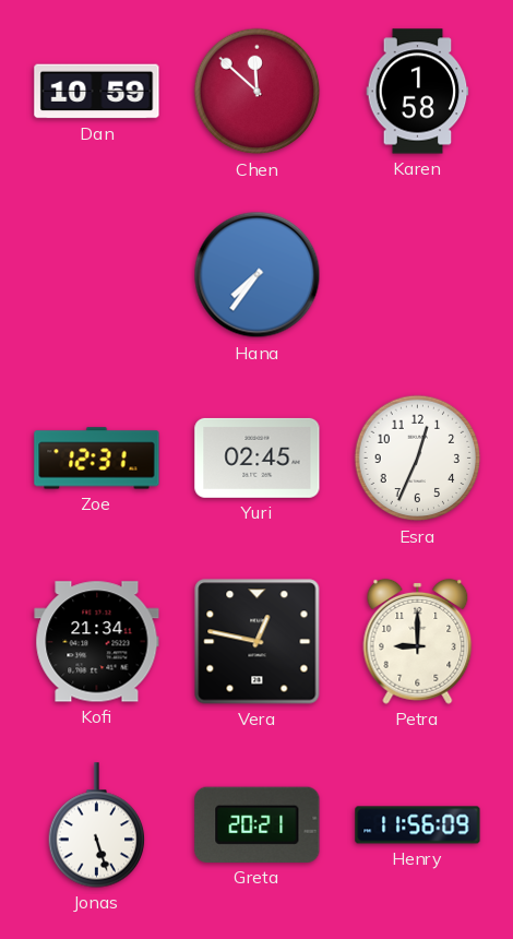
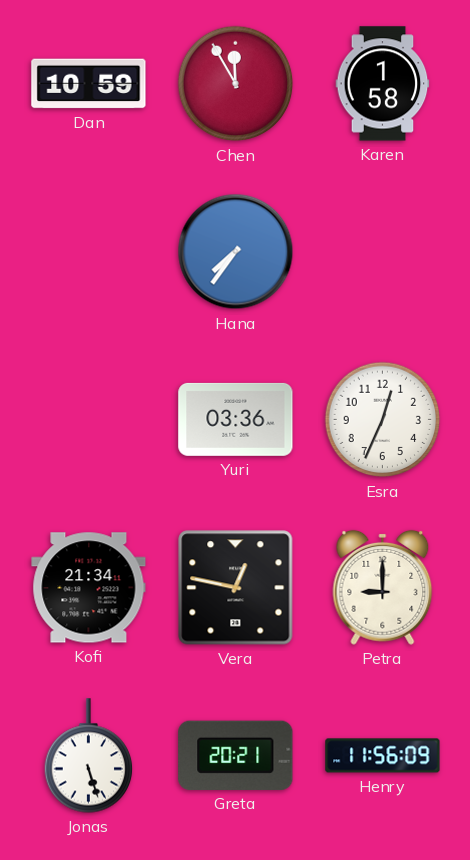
Chen: 11:52 -> 11:55
Zoe: 12:31 -> none
Yuri: 02:45 -> 03:36
